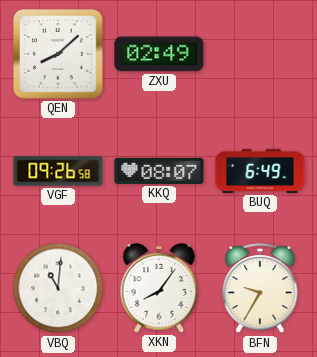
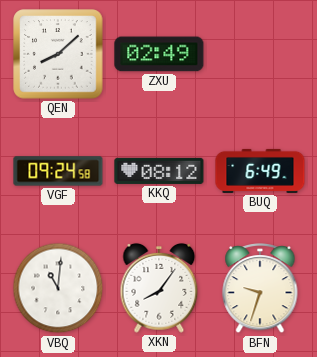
VGF: 09:26 -> 09:24
KKQ: 08:07 -> 08:12
BFN: 9:35 -> 9:33
